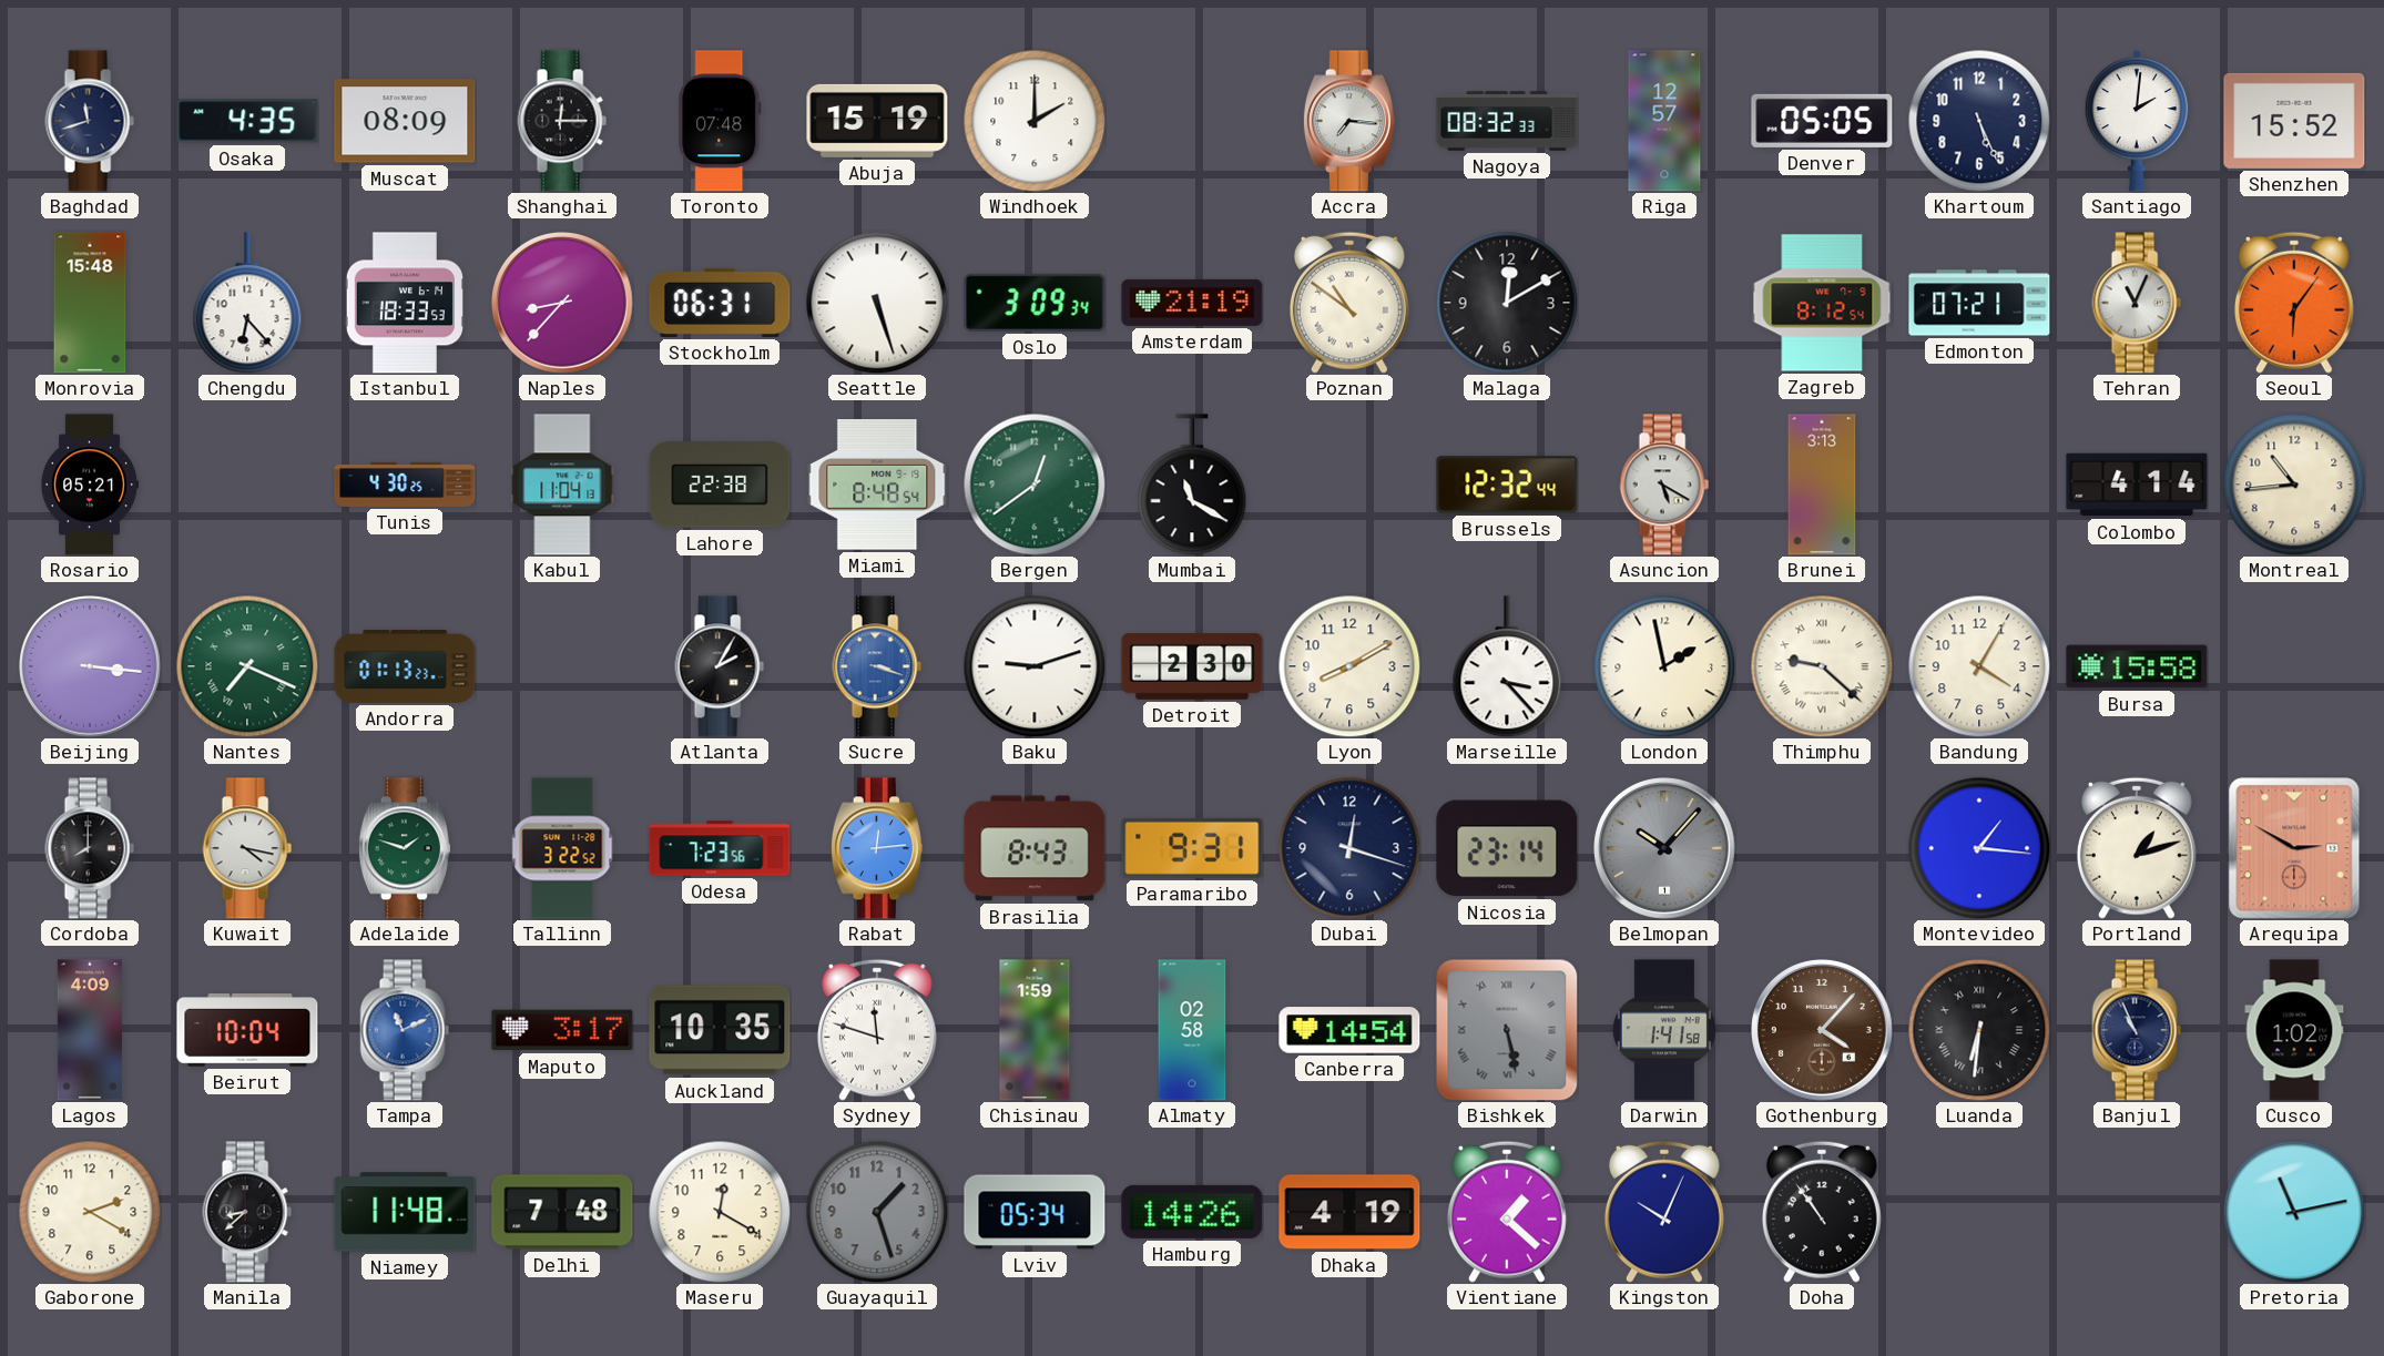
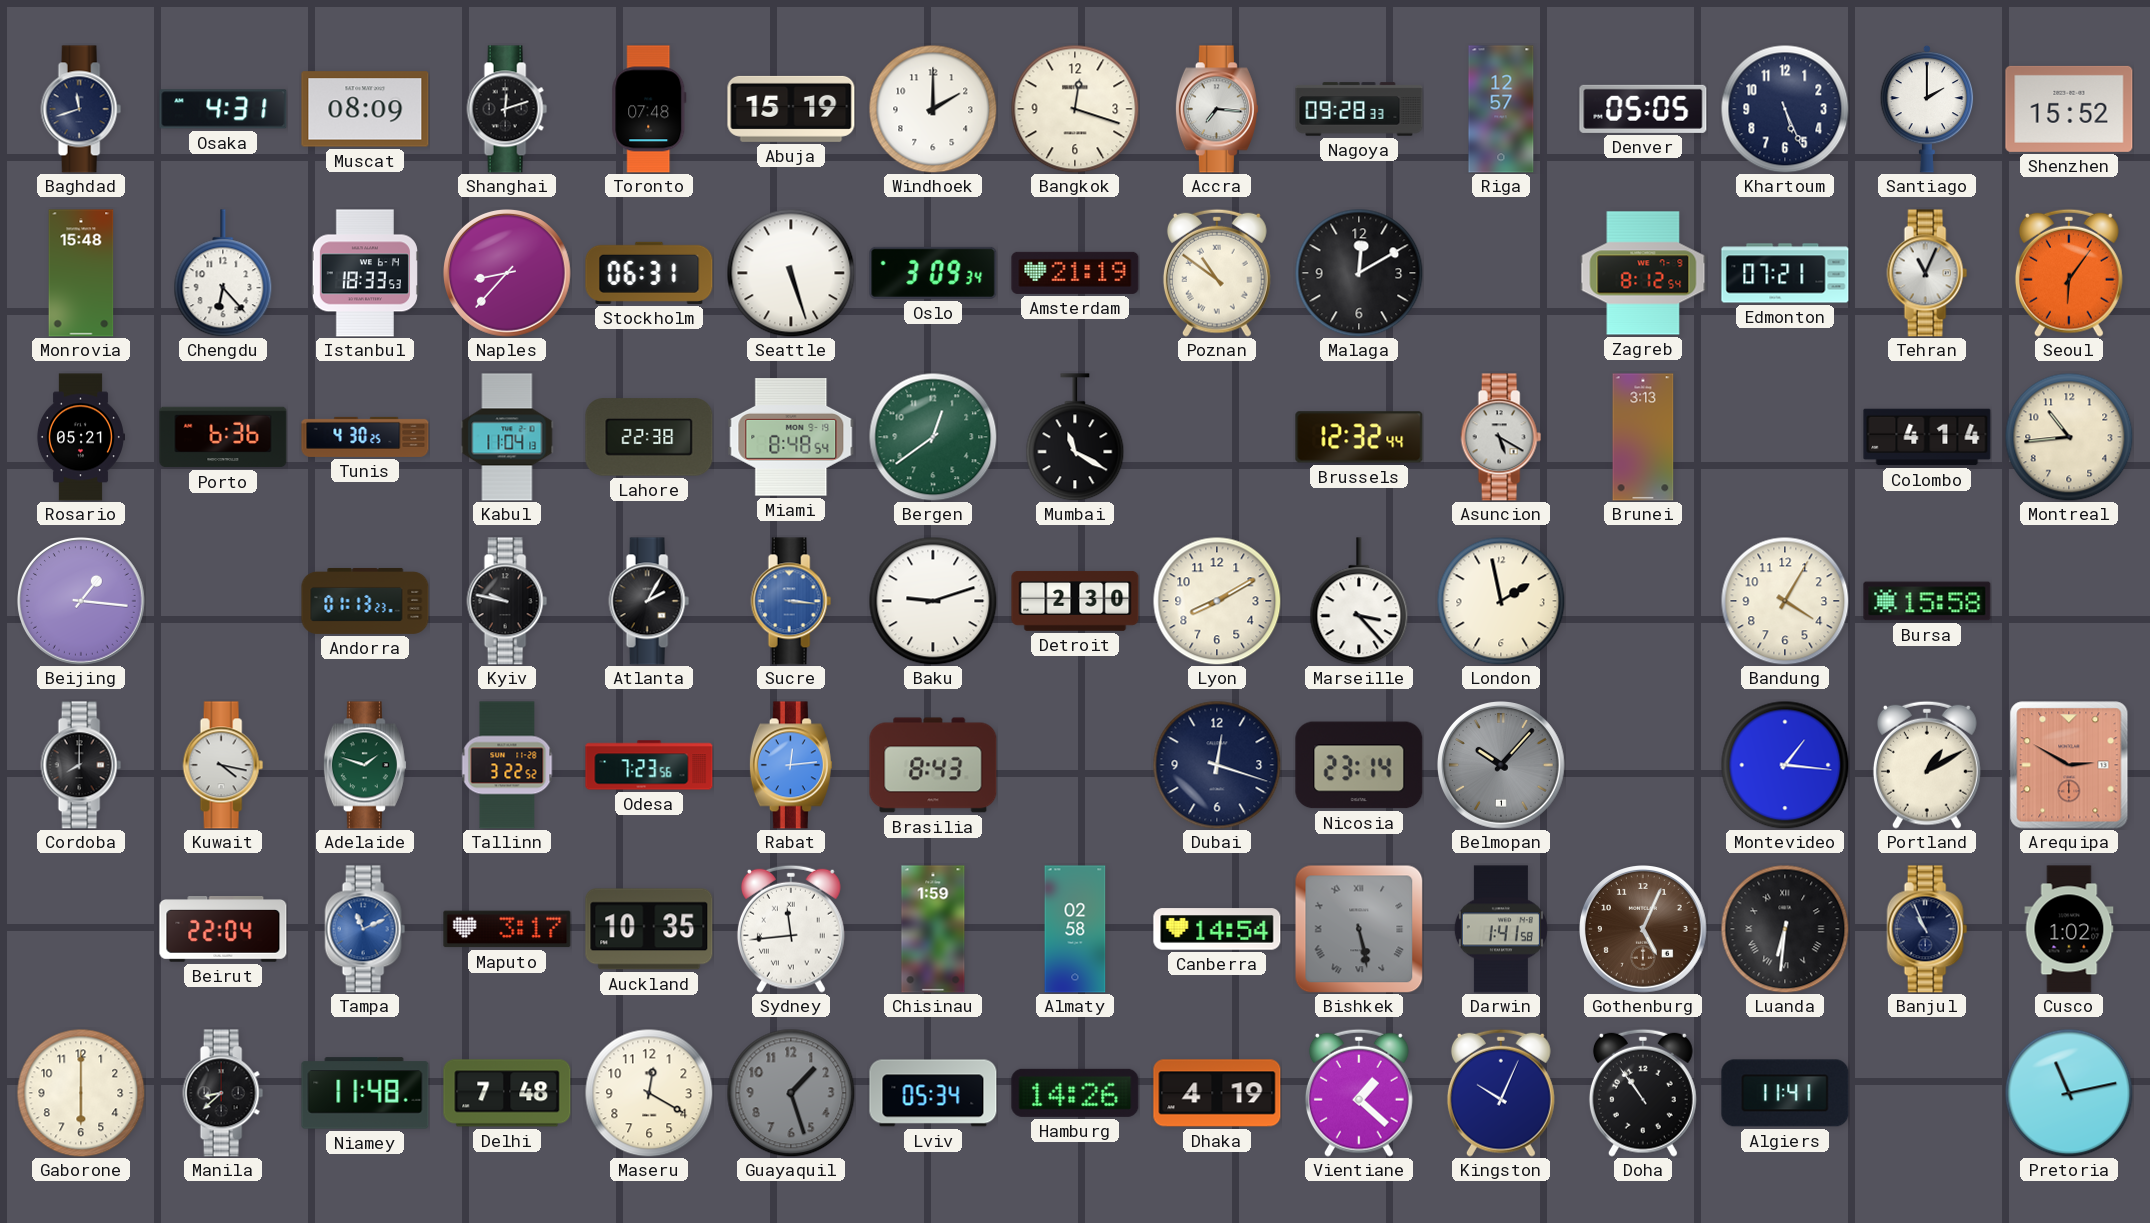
Osaka: 4:35 -> 4:31
Shanghai: 12:15 -> 12:12
Bangkok: none -> 12:18
Nagoya: 08:32 -> 09:28
Santiago: 2:01 -> 2:00
Porto: none -> 6:36
Beijing: 3:16 -> 1:16
Nantes: 7:19 -> none
Kyiv: none -> 9:47
Sucre: 3:18 -> 3:16
Thimphu: 9:22 -> none
Paramaribo: 9:31 -> none
Portland: 1:12 -> 1:10
Lagos: 4:09 -> none
Beirut: 10:04 -> 22:04
Sydney: 11:48 -> 11:44
Gothenburg: 4:07 -> 5:04
Gaborone: 2:20 -> 6:00
Algiers: none -> 11:41
